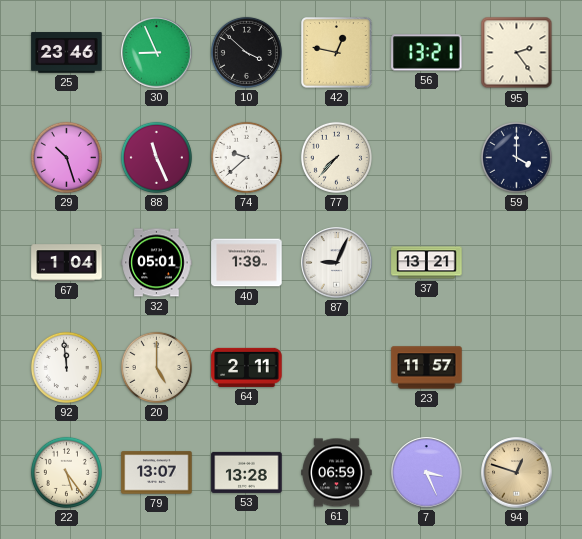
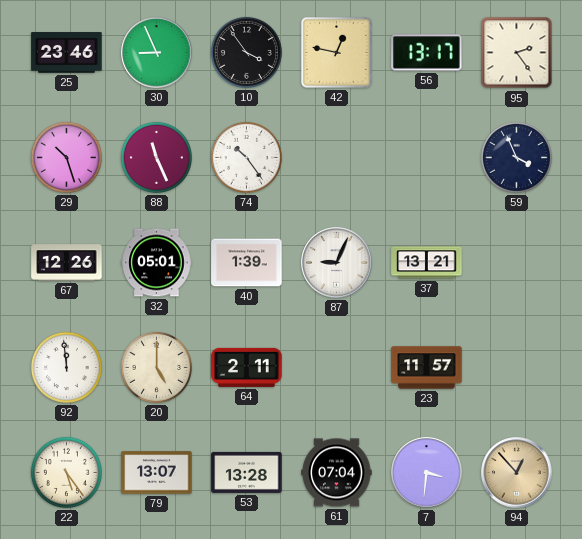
10: 3:52 -> 3:54
56: 13:21 -> 13:17
74: 9:38 -> 10:24
77: 7:37 -> none
59: 4:00 -> 3:56
67: 1:04 -> 12:26
61: 06:59 -> 07:04
7: 3:26 -> 3:31
94: 12:48 -> 12:53
